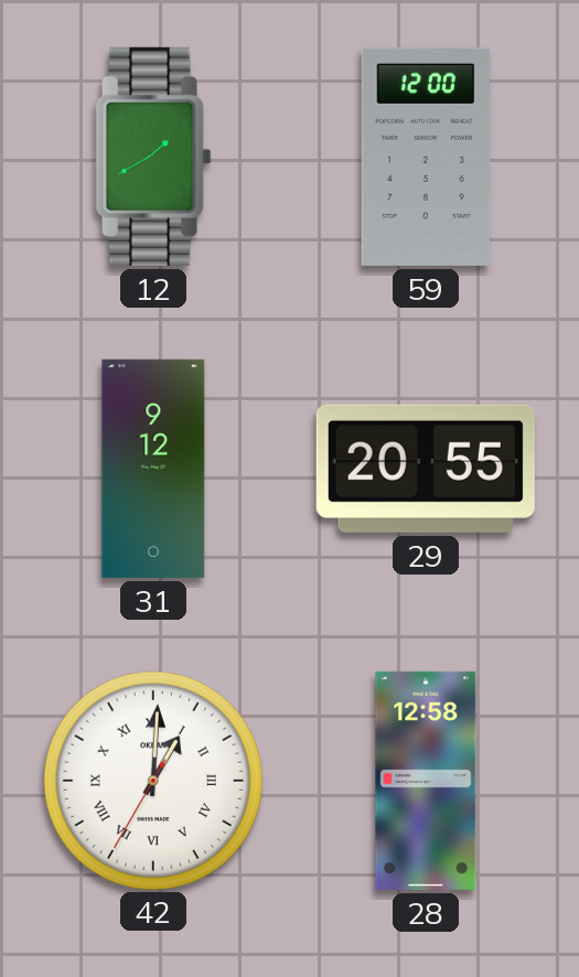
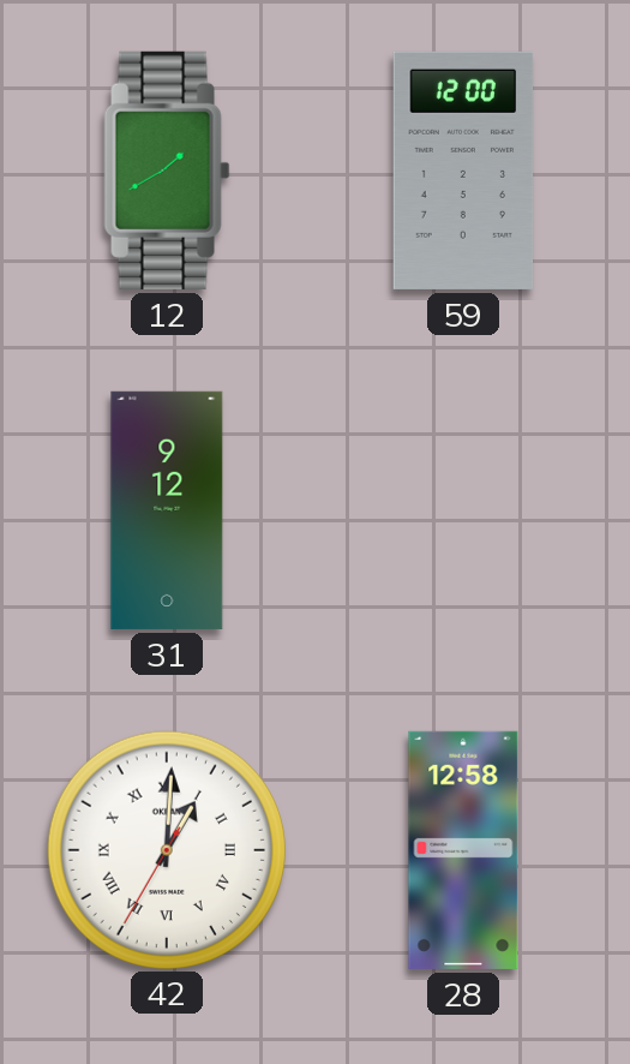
29: 20:55 -> none
